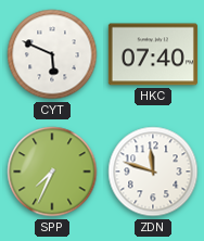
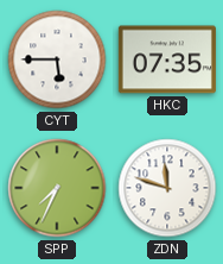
CYT: 5:49 -> 5:45
HKC: 07:40 -> 07:35
